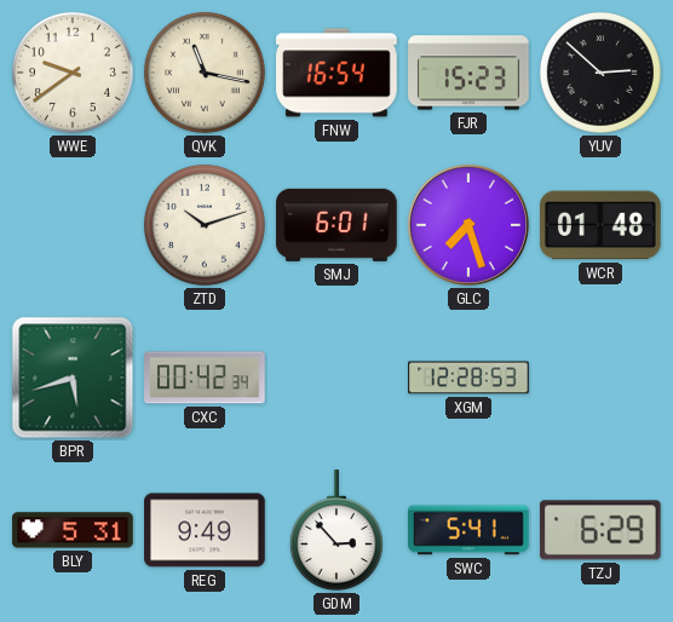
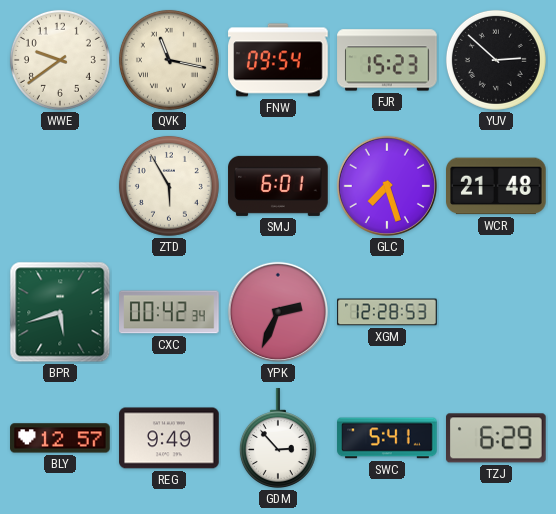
FNW: 16:54 -> 09:54
ZTD: 10:12 -> 5:55
WCR: 01:48 -> 21:48
YPK: none -> 2:34
BLY: 5:31 -> 12:57
